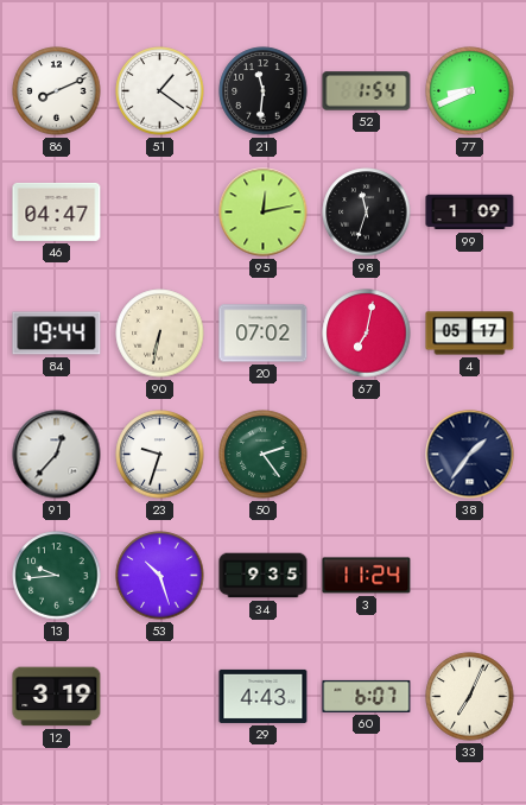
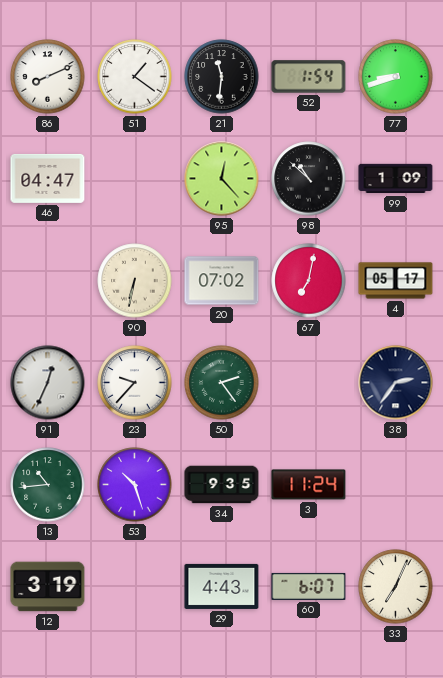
77: 8:41 -> 8:42
95: 12:13 -> 12:23
98: 11:33 -> 10:52
84: 19:44 -> none
91: 12:37 -> 12:34
23: 9:33 -> 9:37
38: 1:36 -> 2:36
13: 9:44 -> 10:44
